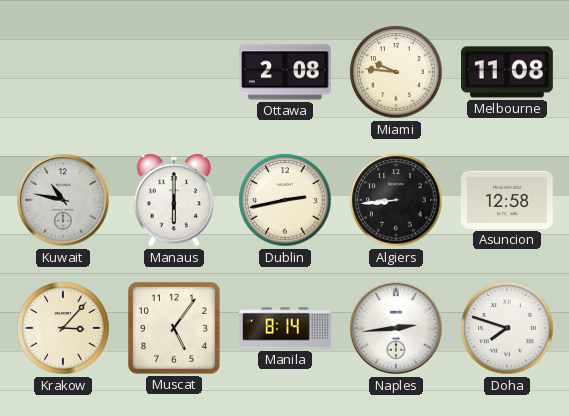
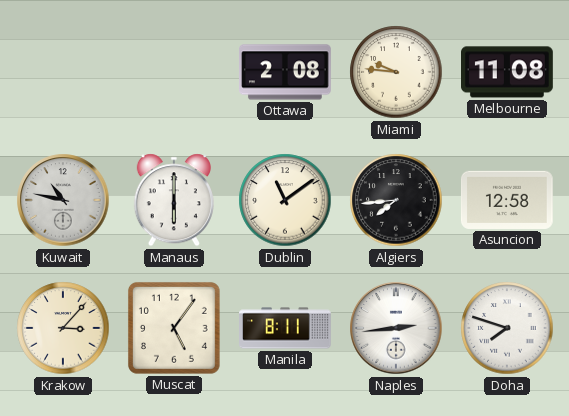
Dublin: 2:43 -> 11:09
Algiers: 8:44 -> 7:44
Manila: 8:14 -> 8:11
